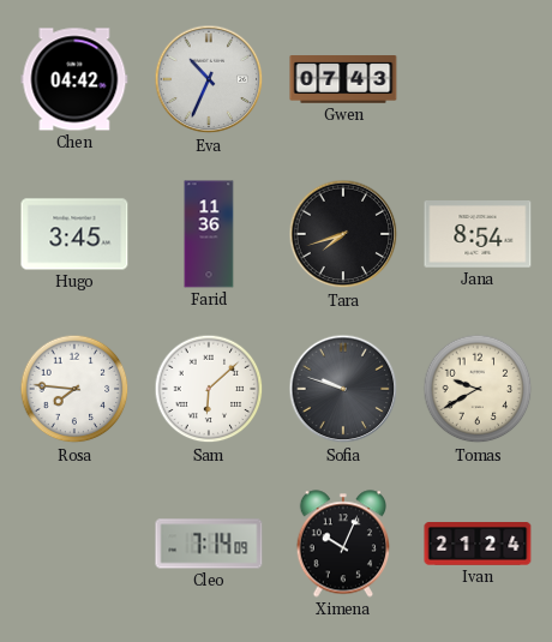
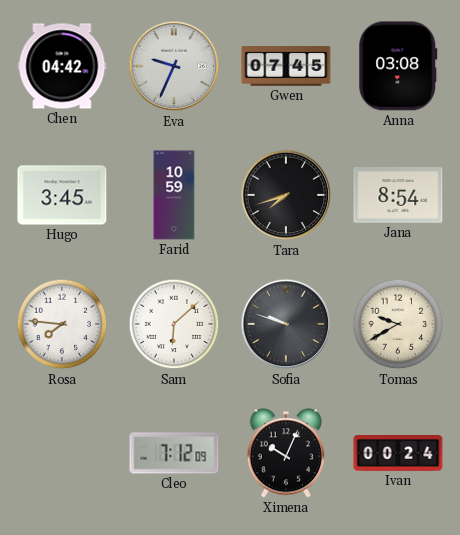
Eva: 10:34 -> 9:34
Gwen: 07:43 -> 07:45
Anna: none -> 03:08
Farid: 11:36 -> 10:59
Cleo: 7:14 -> 7:12
Ivan: 21:24 -> 00:24
